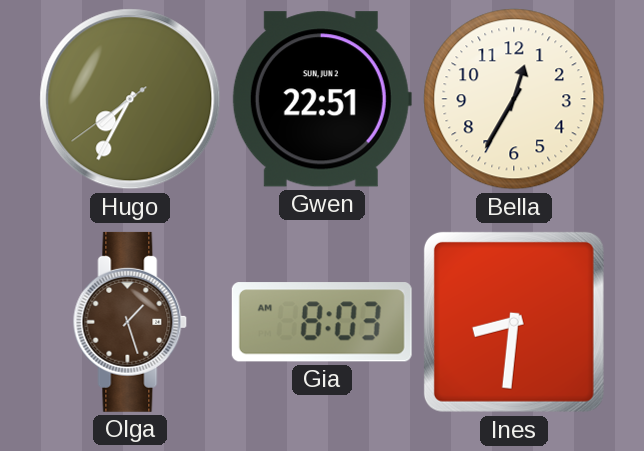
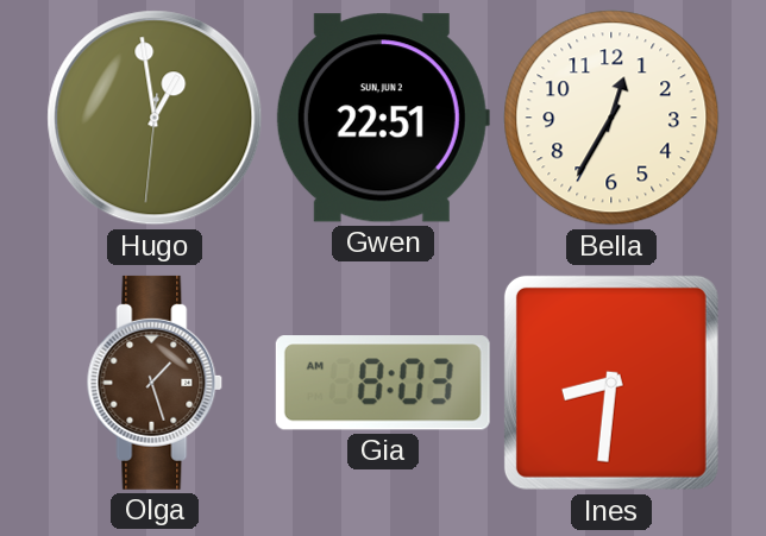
Hugo: 7:34 -> 12:58
